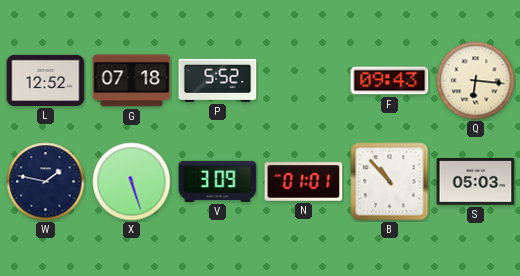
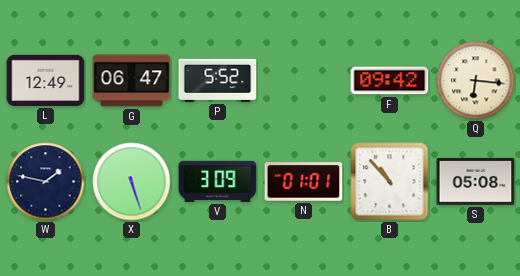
L: 12:52 -> 12:49
G: 07:18 -> 06:47
F: 09:43 -> 09:42
S: 05:03 -> 05:08
